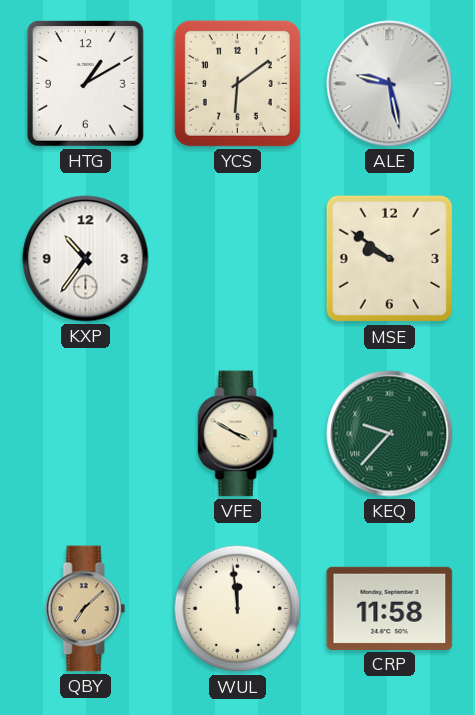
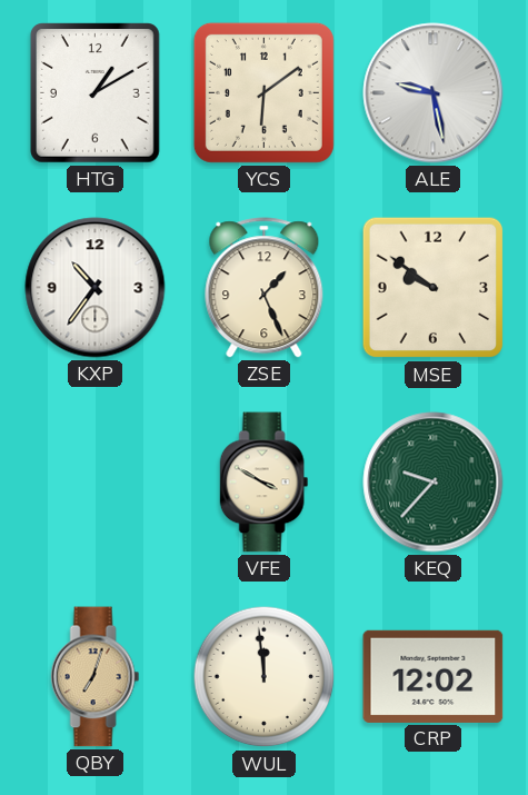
ZSE: none -> 1:26
QBY: 7:08 -> 7:03
CRP: 11:58 -> 12:02
